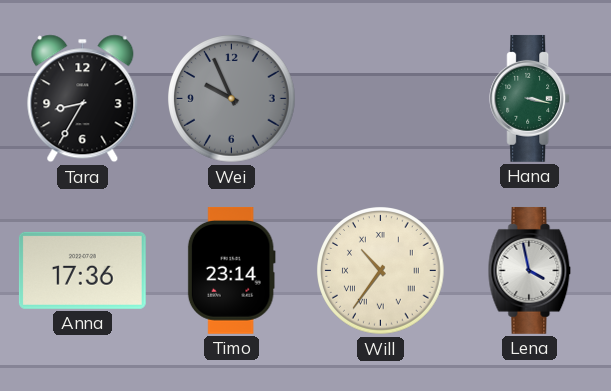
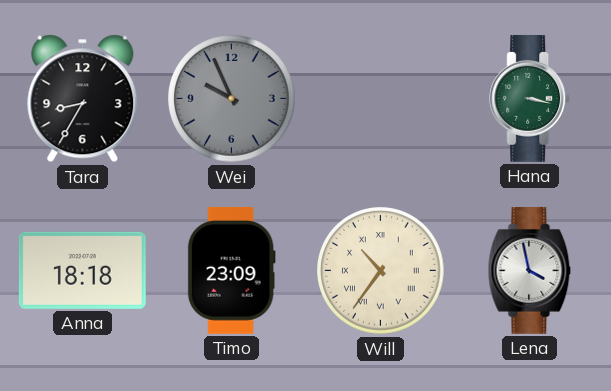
Anna: 17:36 -> 18:18
Timo: 23:14 -> 23:09
